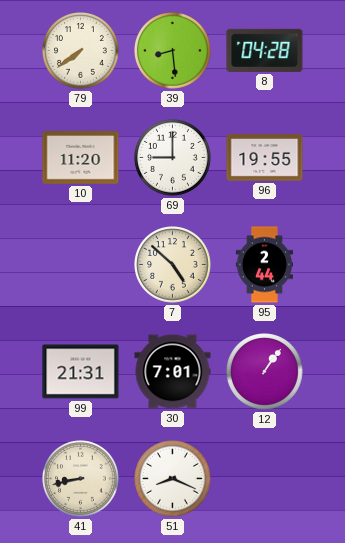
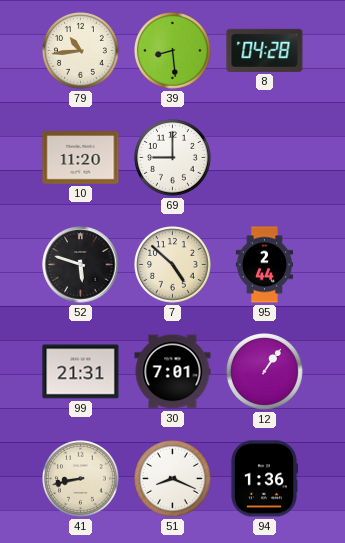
79: 7:39 -> 10:44
96: 19:55 -> none
52: none -> 5:48
94: none -> 1:36
